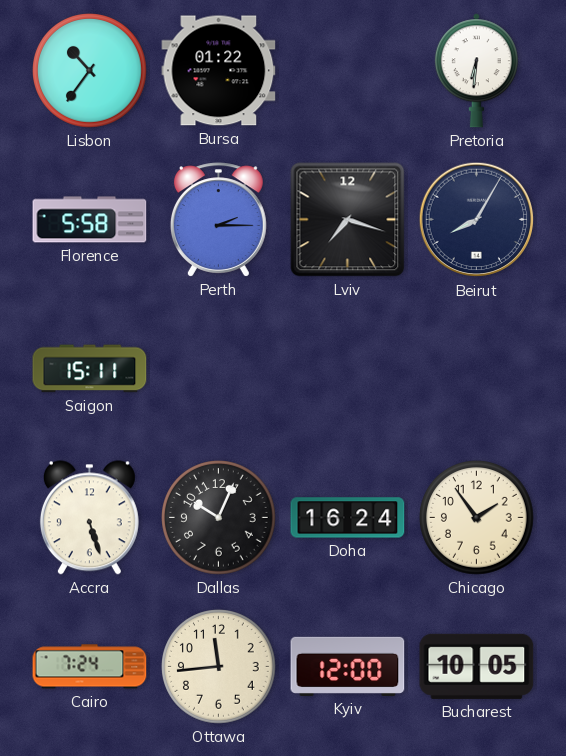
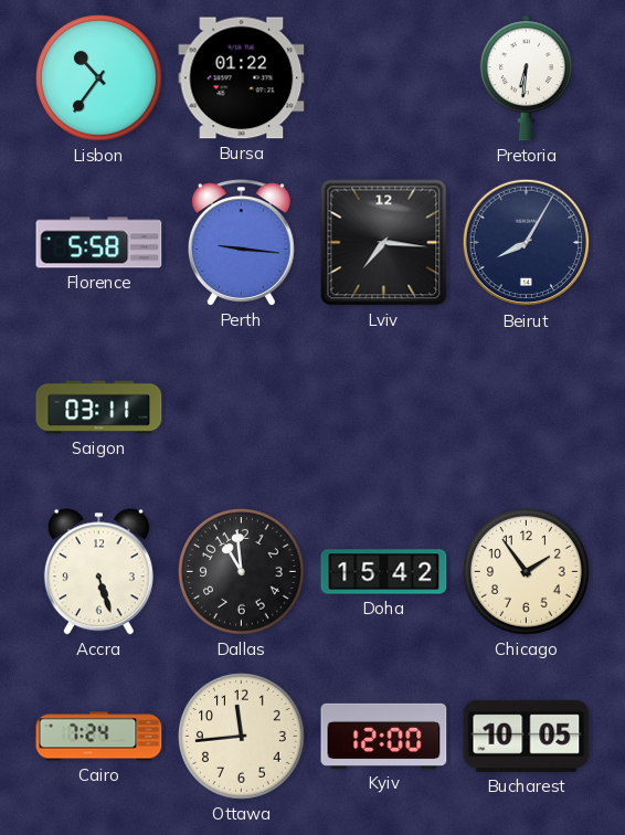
Perth: 2:15 -> 9:16
Lviv: 7:18 -> 7:16
Saigon: 15:11 -> 03:11
Dallas: 10:04 -> 10:59
Doha: 16:24 -> 15:42
